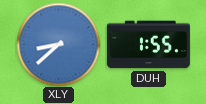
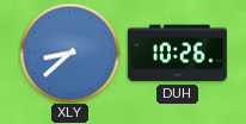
DUH: 1:55 -> 10:26
